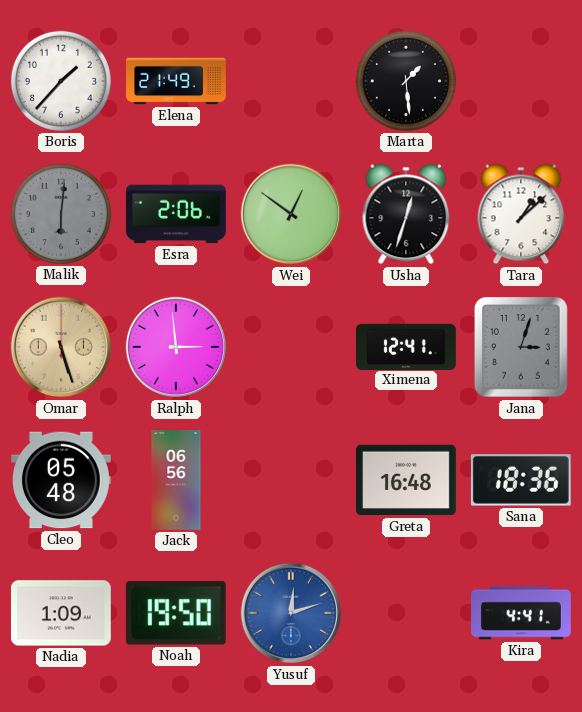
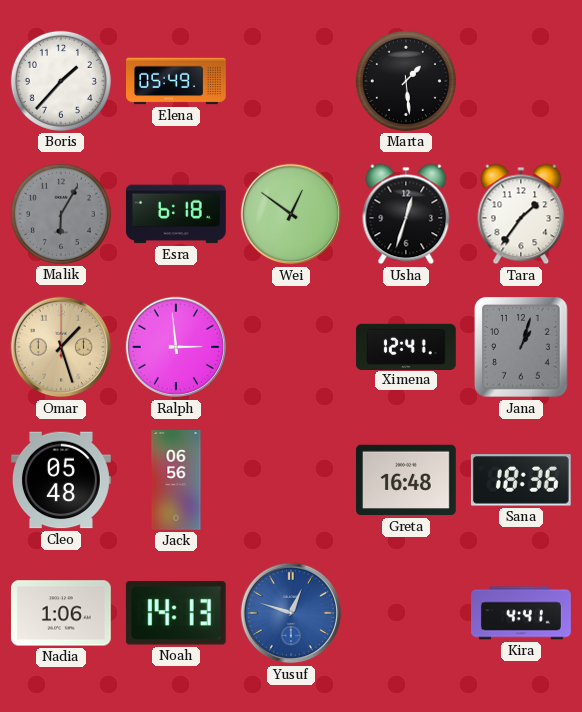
Elena: 21:49 -> 05:49
Malik: 6:01 -> 6:05
Esra: 2:06 -> 6:18
Tara: 1:08 -> 1:36
Omar: 5:27 -> 1:27
Jana: 3:03 -> 1:03
Nadia: 1:09 -> 1:06
Noah: 19:50 -> 14:13
Yusuf: 12:12 -> 12:48
